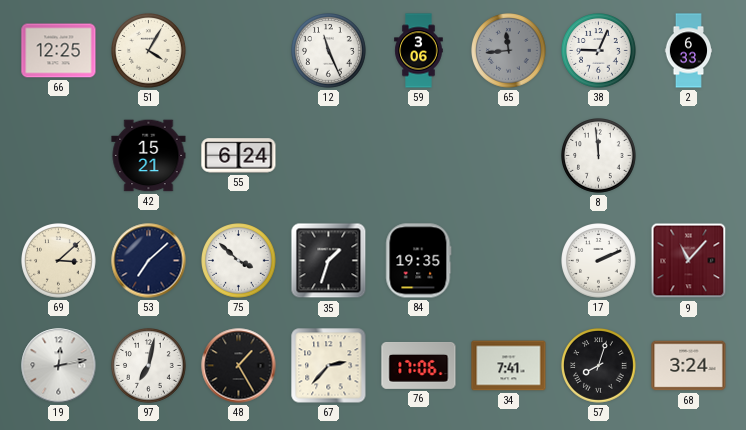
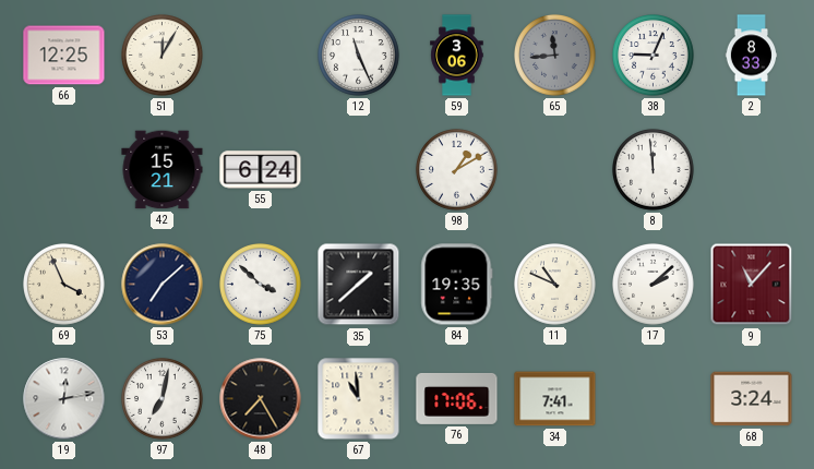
51: 4:05 -> 12:05
2: 6:33 -> 8:33
98: none -> 1:10
69: 3:08 -> 3:56
35: 1:33 -> 1:38
11: none -> 10:49
17: 2:11 -> 2:08
48: 1:25 -> 7:25
67: 2:37 -> 10:59
57: 8:03 -> none
